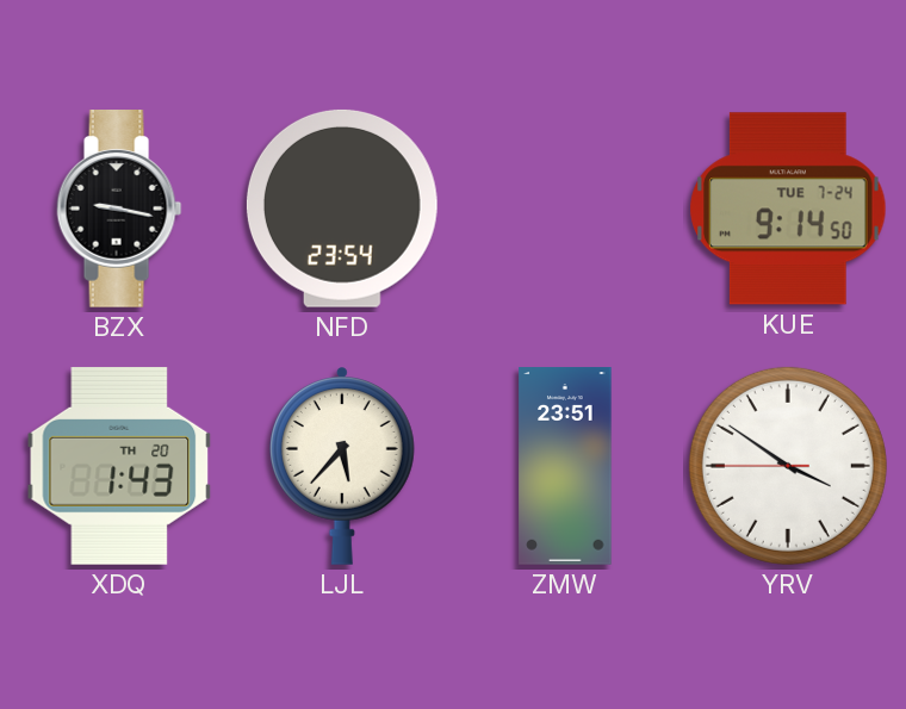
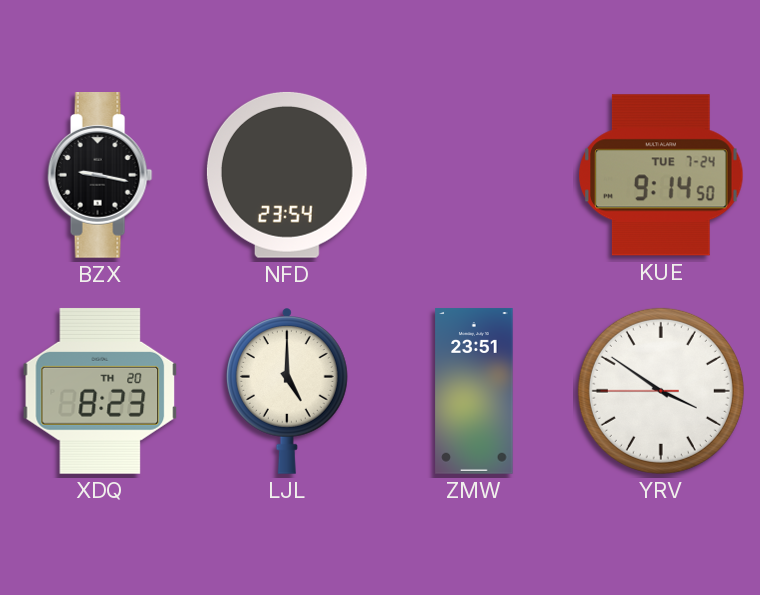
XDQ: 1:43 -> 8:23
LJL: 5:37 -> 5:00
